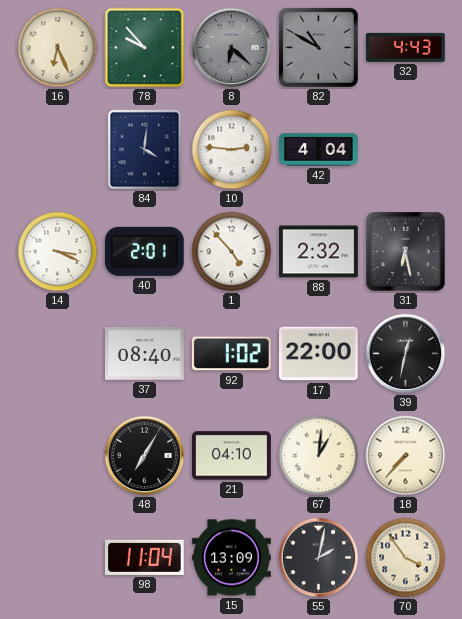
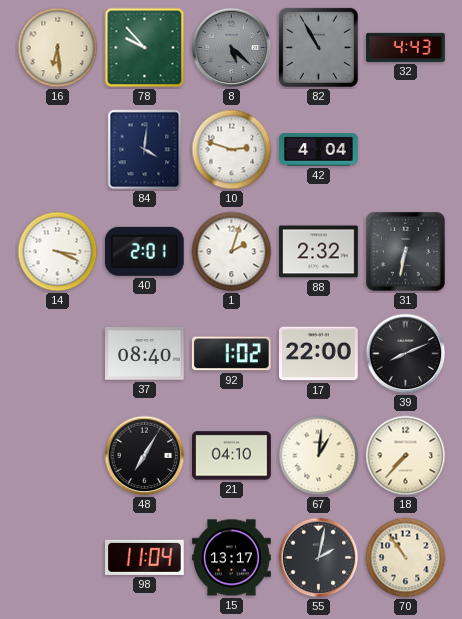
16: 6:26 -> 6:29
8: 6:22 -> 5:22
82: 10:50 -> 10:55
10: 2:46 -> 2:48
1: 4:53 -> 2:03
31: 6:28 -> 6:32
39: 12:32 -> 8:11
15: 13:09 -> 13:17
70: 3:54 -> 10:54
